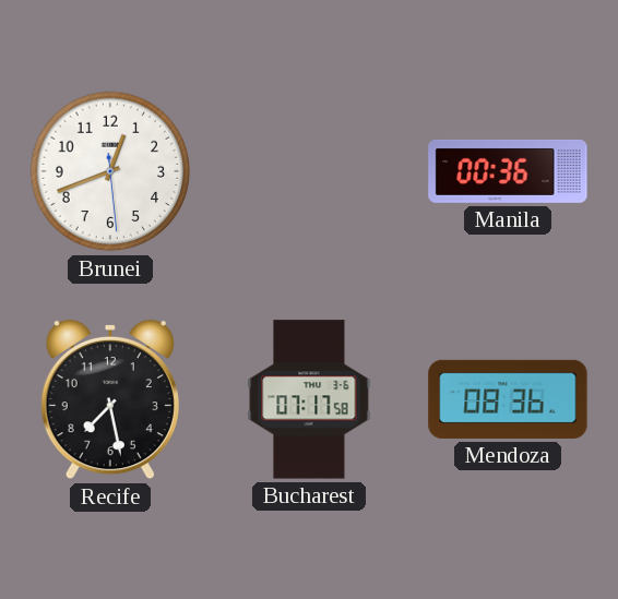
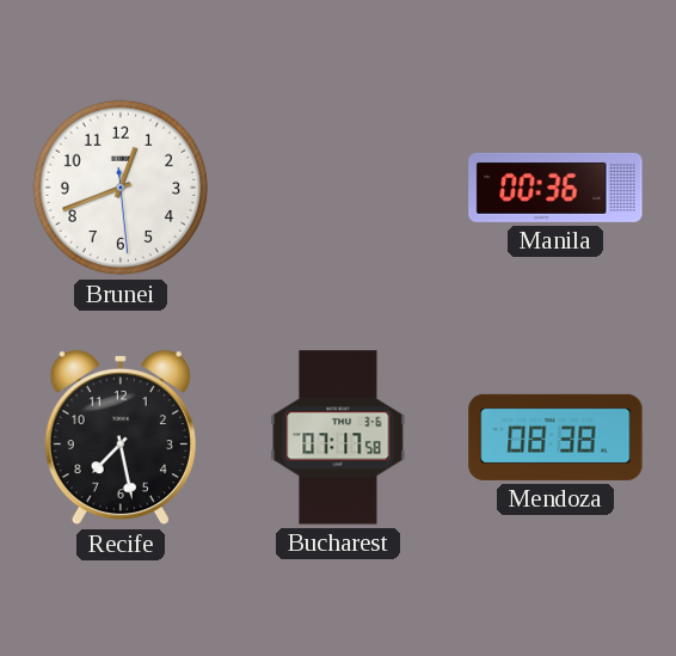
Mendoza: 08:36 -> 08:38
